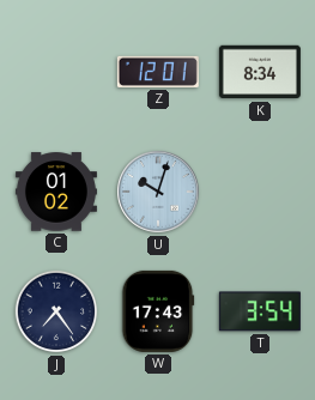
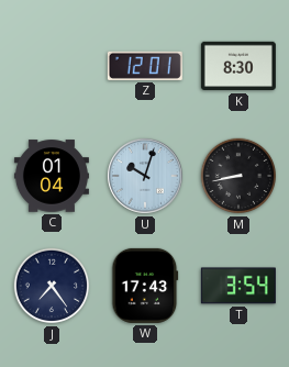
K: 8:34 -> 8:30
C: 01:02 -> 01:04
M: none -> 8:43
